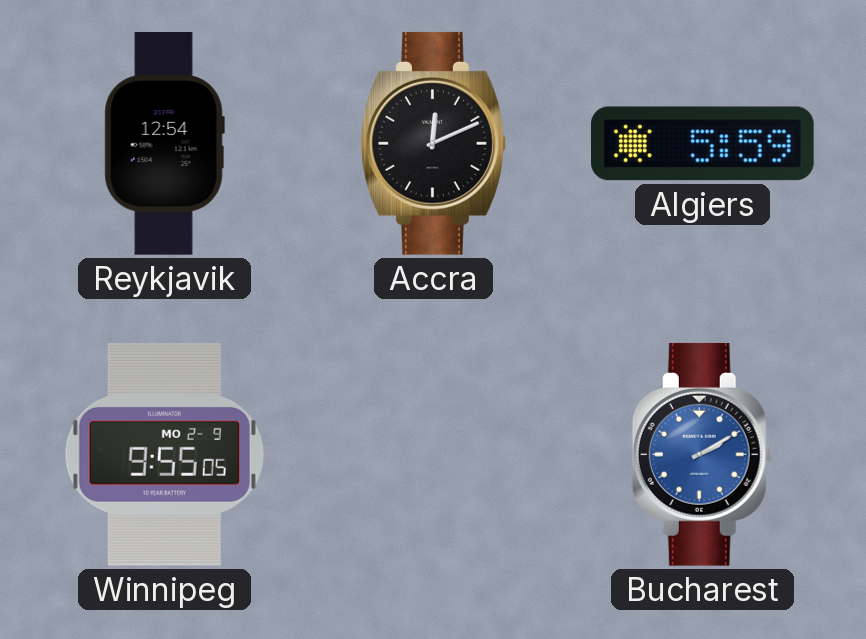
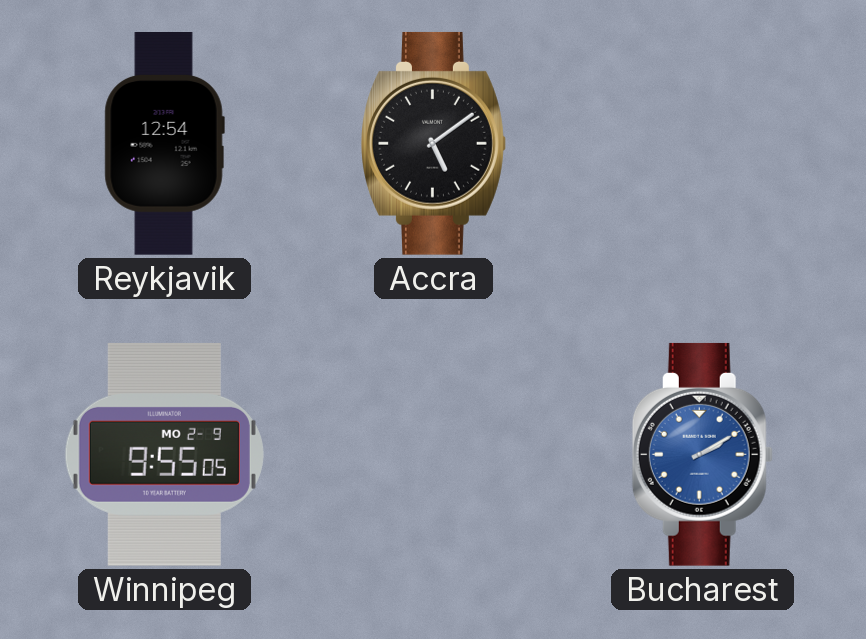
Accra: 12:11 -> 5:09
Algiers: 5:59 -> none
